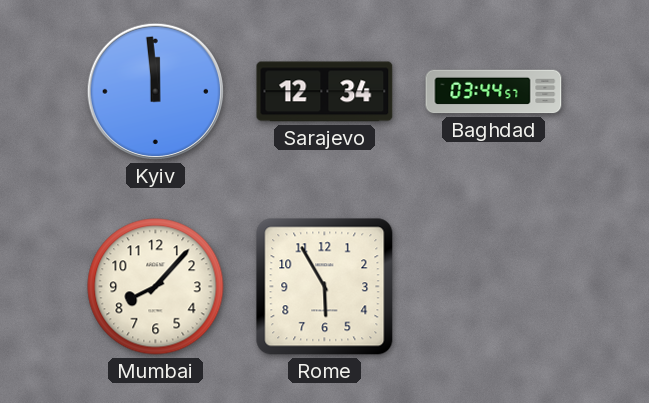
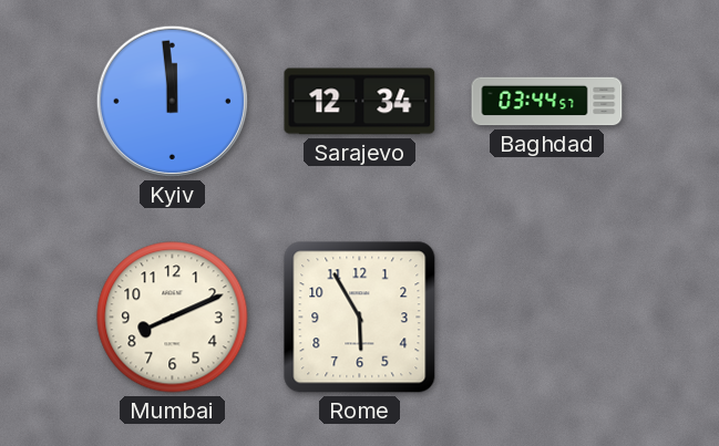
Mumbai: 8:07 -> 8:11
